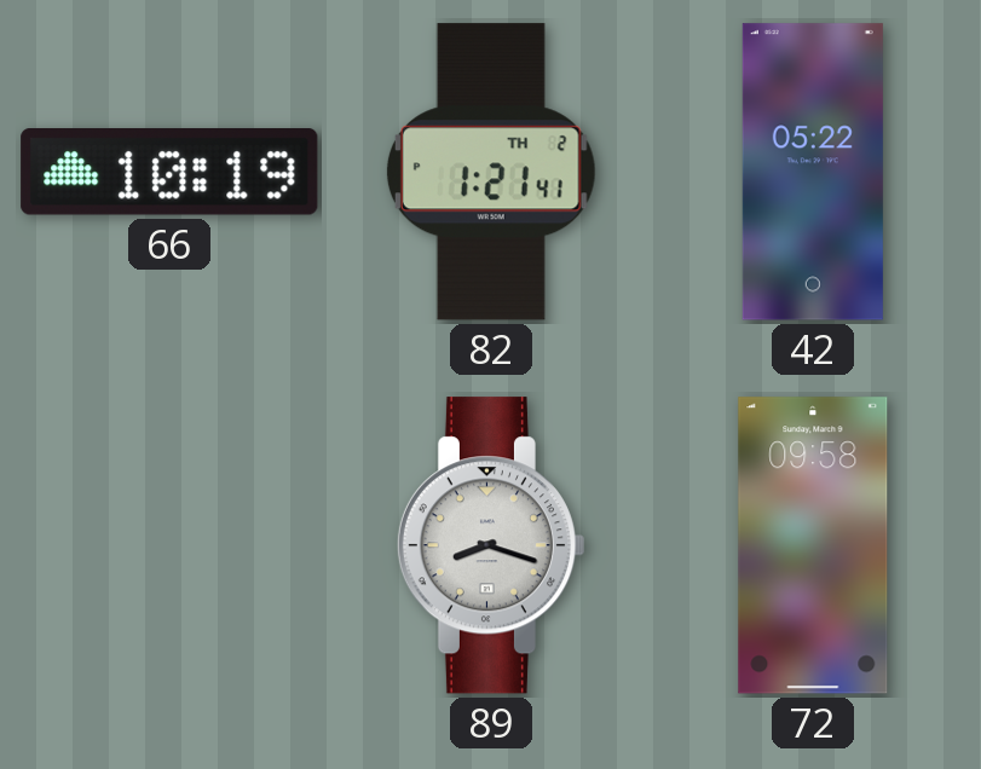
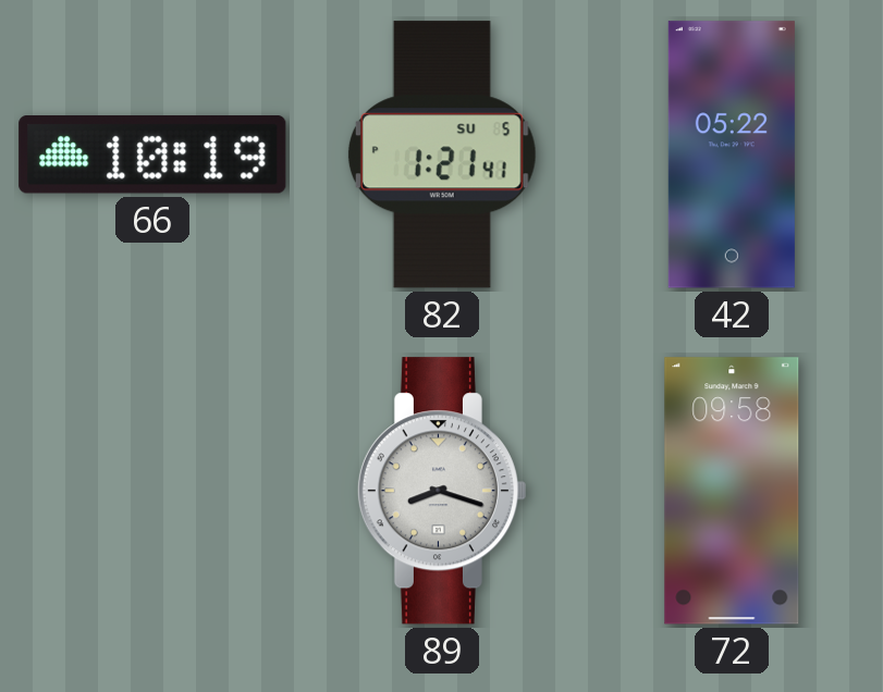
82 date: TH 2 -> SU 5
